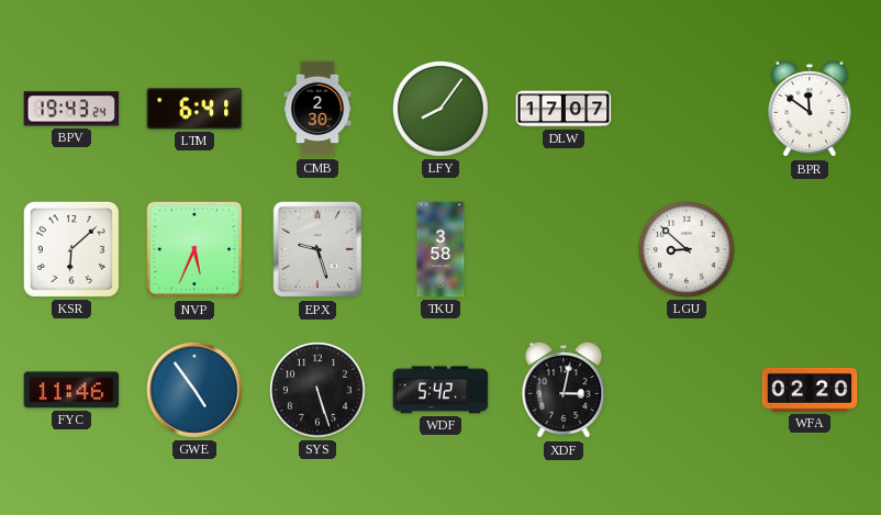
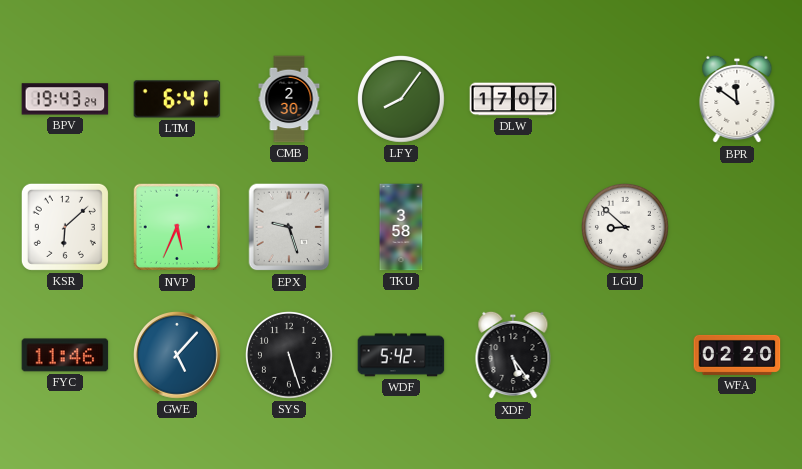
GWE: 4:54 -> 5:07
XDF: 3:02 -> 5:24
